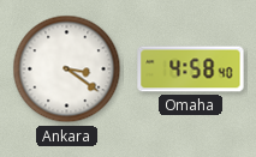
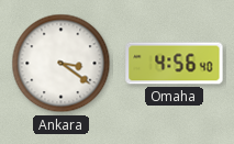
Omaha: 4:58 -> 4:56
